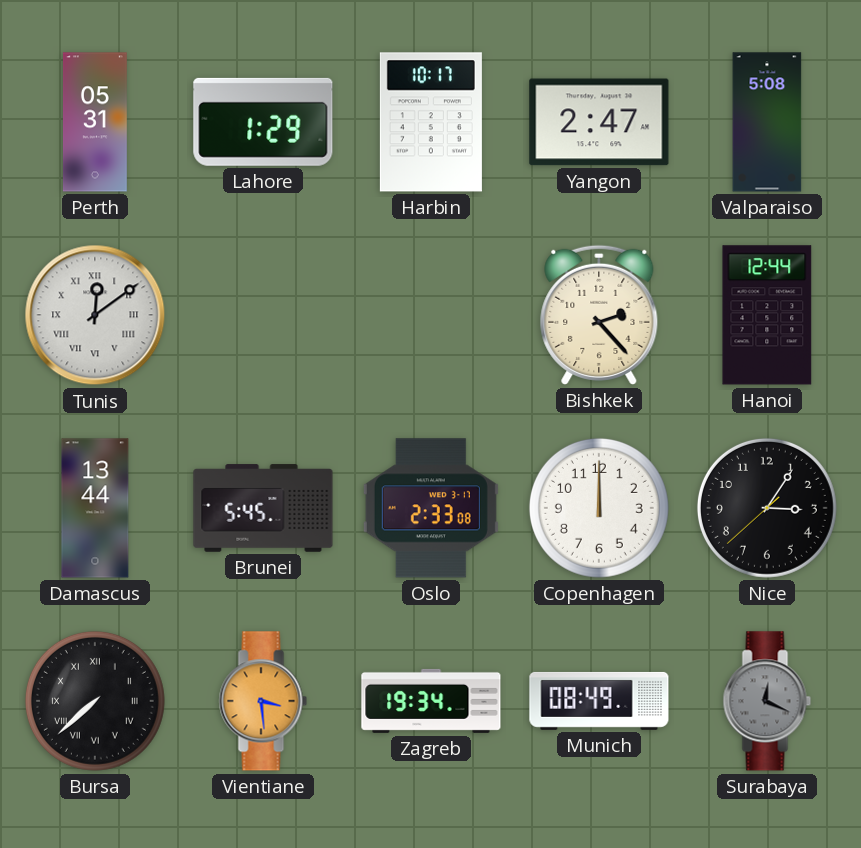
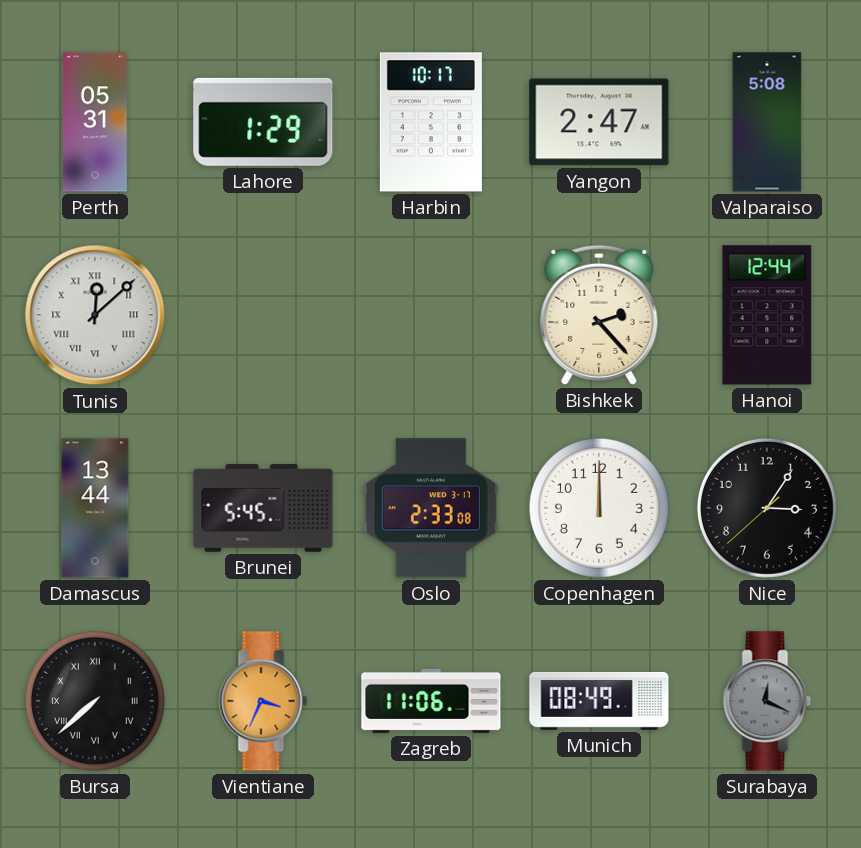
Tunis: 12:09 -> 12:08
Vientiane: 3:29 -> 3:34
Zagreb: 19:34 -> 11:06
